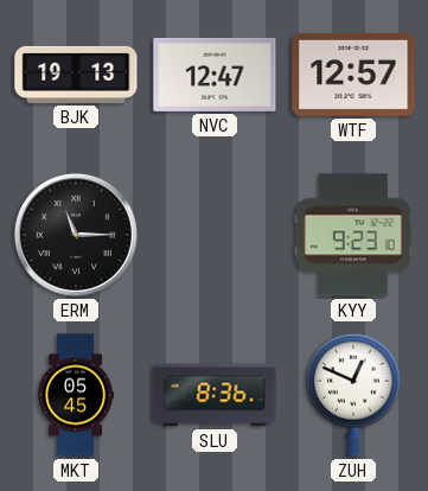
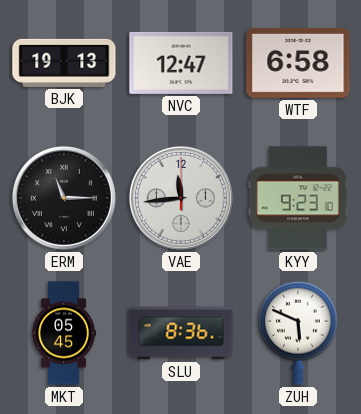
WTF: 12:57 -> 6:58
VAE: none -> 11:44
ZUH: 12:49 -> 5:49
